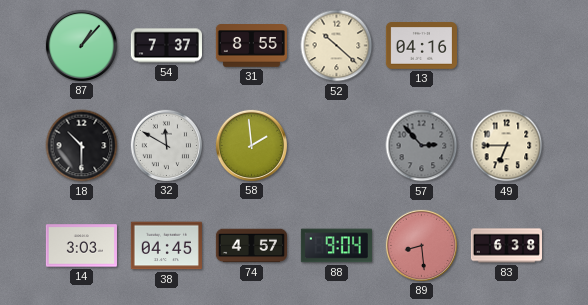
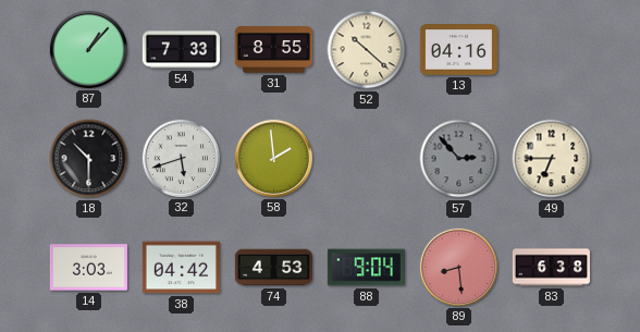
54: 7:37 -> 7:33
32: 11:50 -> 5:42
38: 04:45 -> 04:42
74: 4:57 -> 4:53
